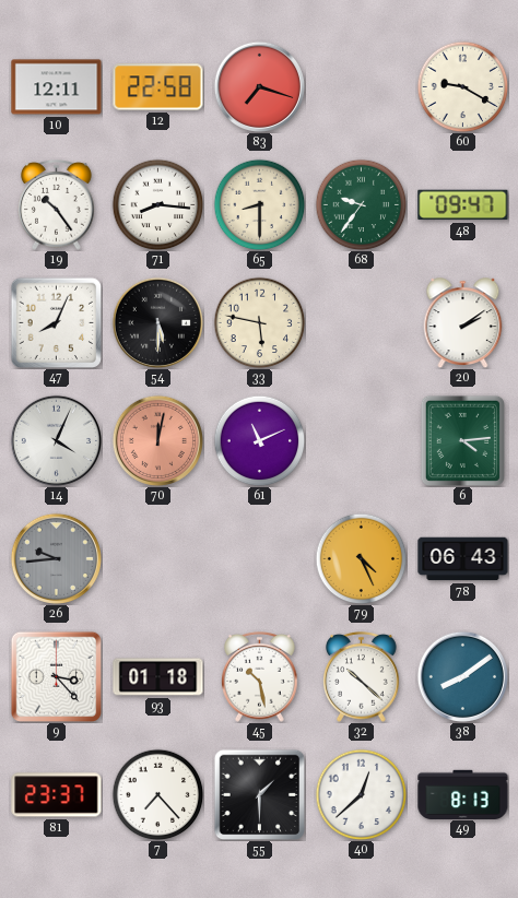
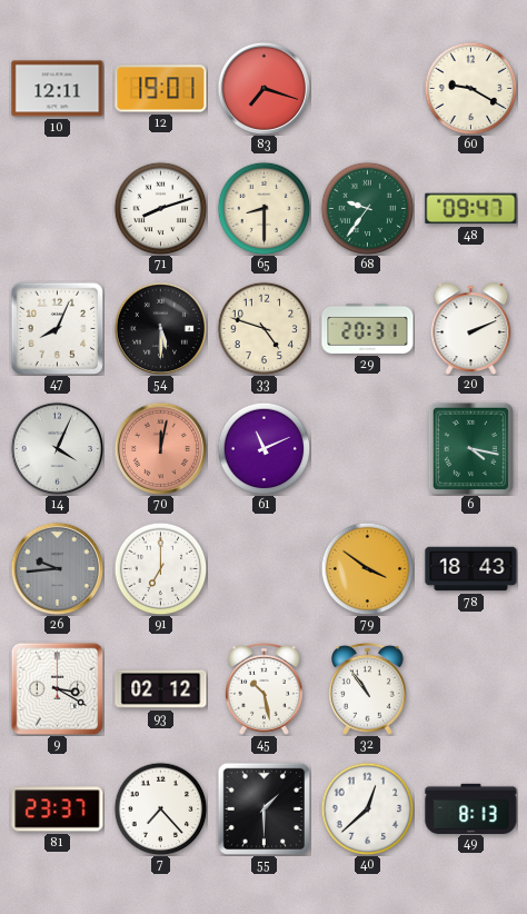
12: 22:58 -> 19:01
19: 10:24 -> none
71: 8:16 -> 8:12
33: 5:47 -> 4:48
29: none -> 20:31
20: 2:09 -> 2:11
6: 4:14 -> 4:17
91: none -> 7:00
79: 4:26 -> 3:51
78: 06:43 -> 18:43
9: 3:23 -> 3:20
93: 01:18 -> 02:12
32: 10:22 -> 10:54
38: 8:09 -> none
